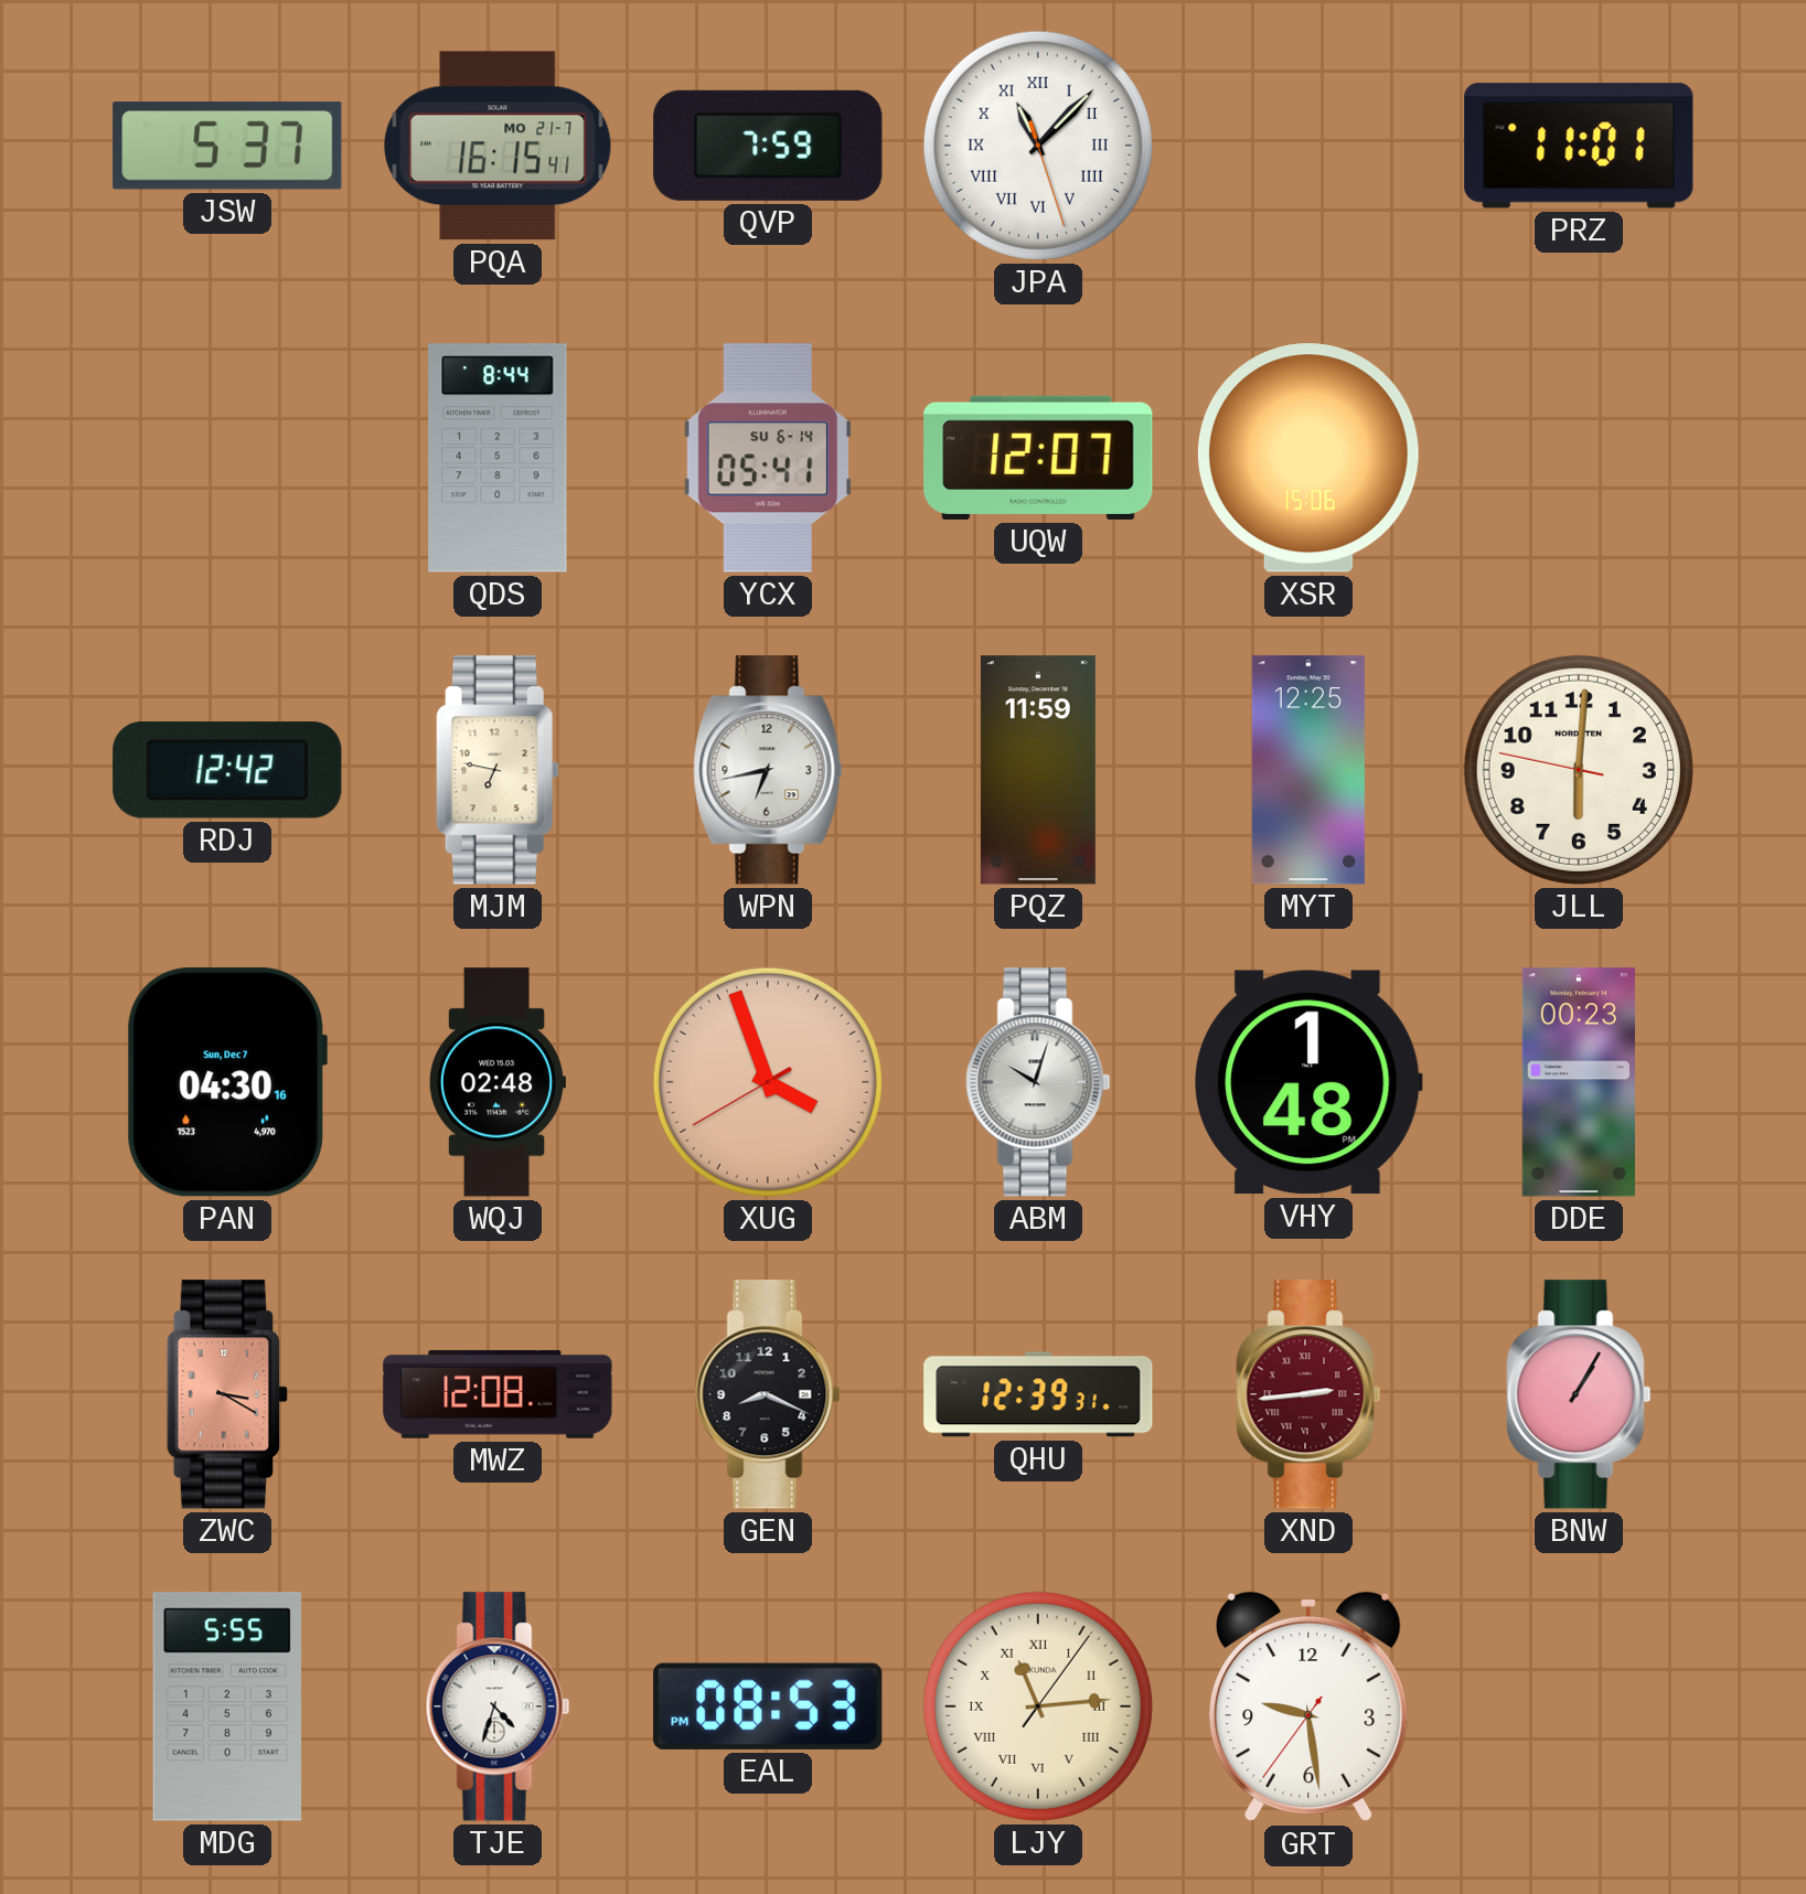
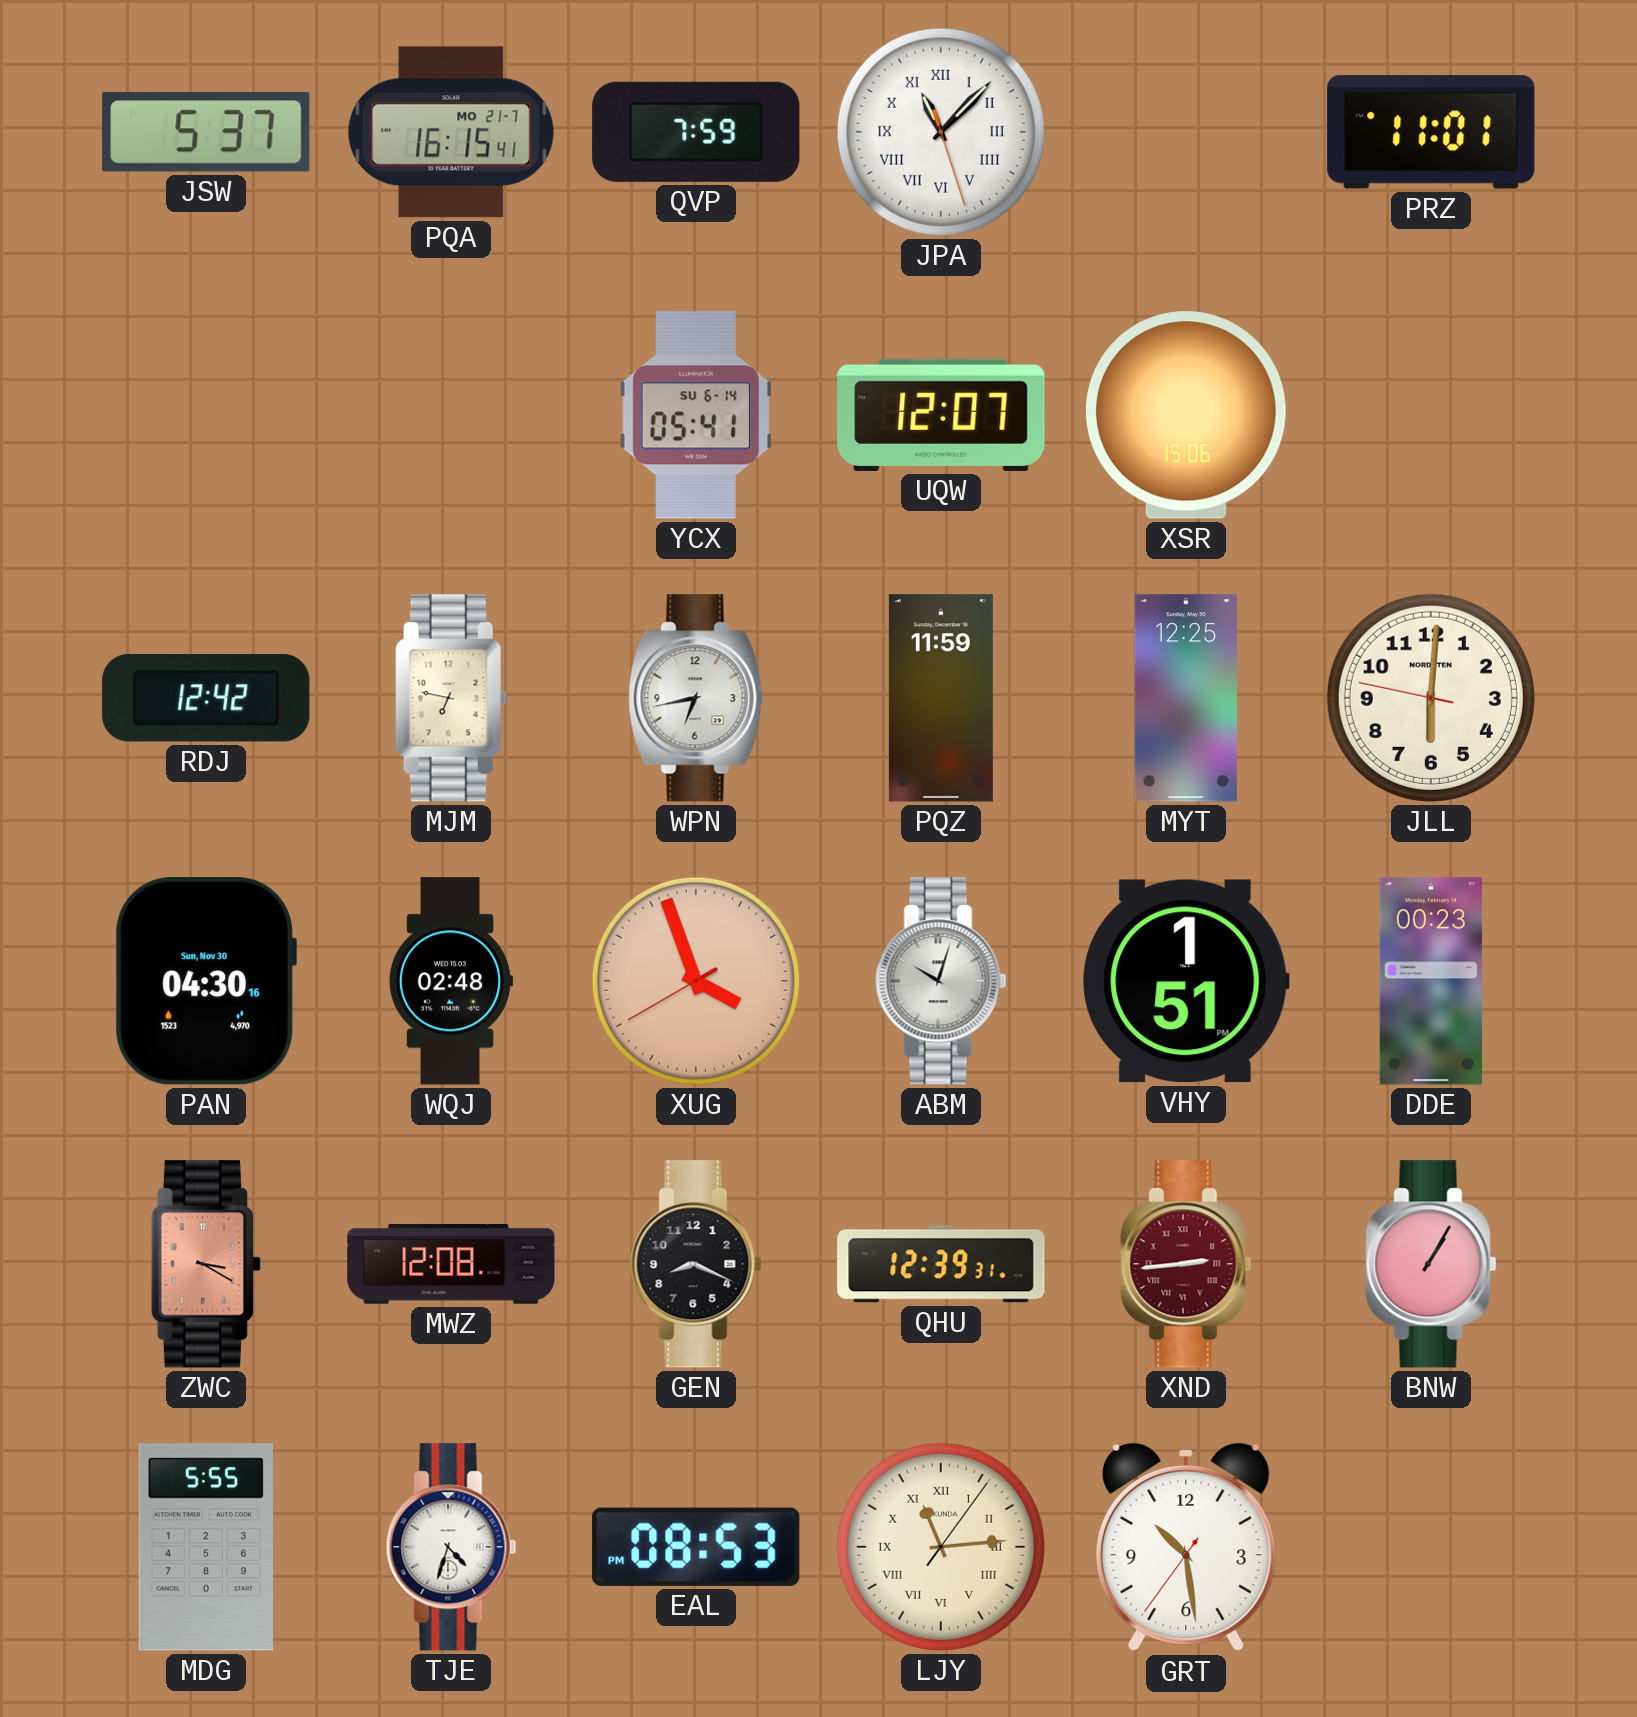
QDS: 8:44 -> none
PAN date: Sun, Dec 7 -> Sun, Nov 30
VHY: 1:48 -> 1:51
GRT: 9:28 -> 10:28
